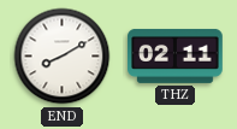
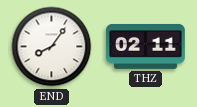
END: 8:10 -> 8:06
